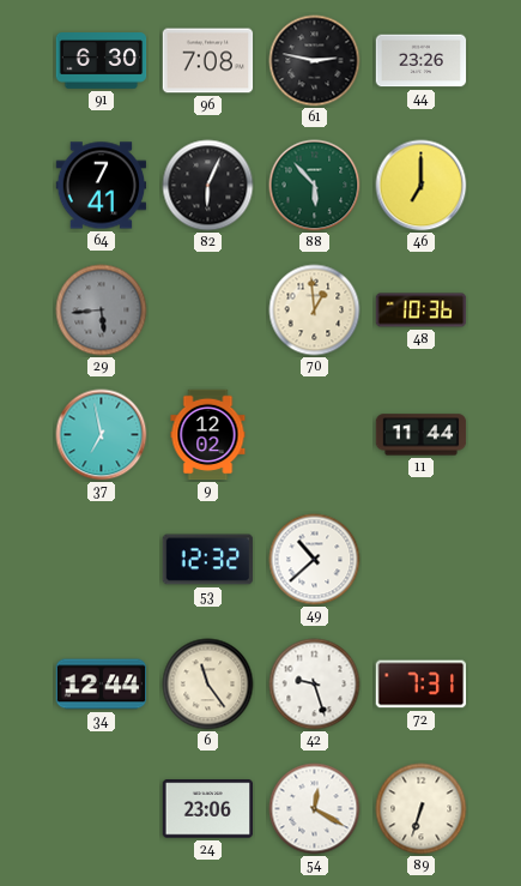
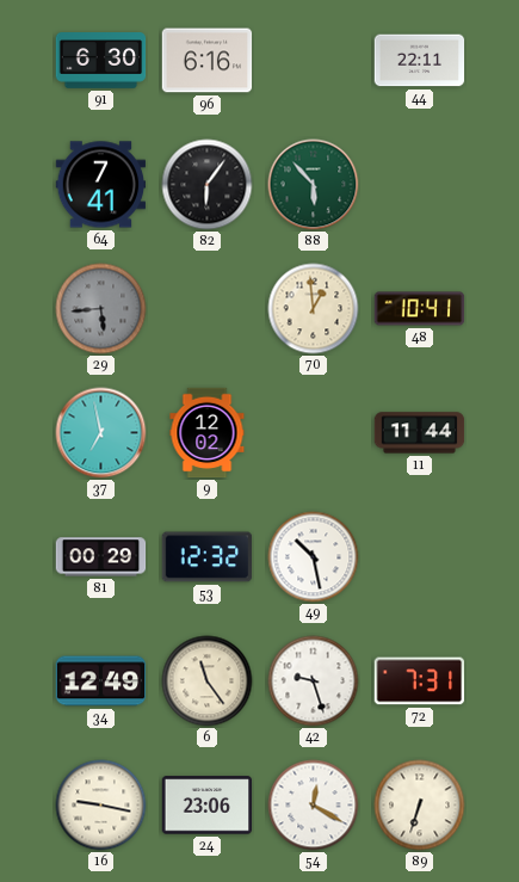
96: 7:08 -> 6:16
61: 2:47 -> none
44: 23:26 -> 22:11
82: 6:04 -> 6:06
46: 7:00 -> none
48: 10:36 -> 10:41
81: none -> 00:29
49: 10:38 -> 10:28
34: 12:44 -> 12:49
16: none -> 9:17
